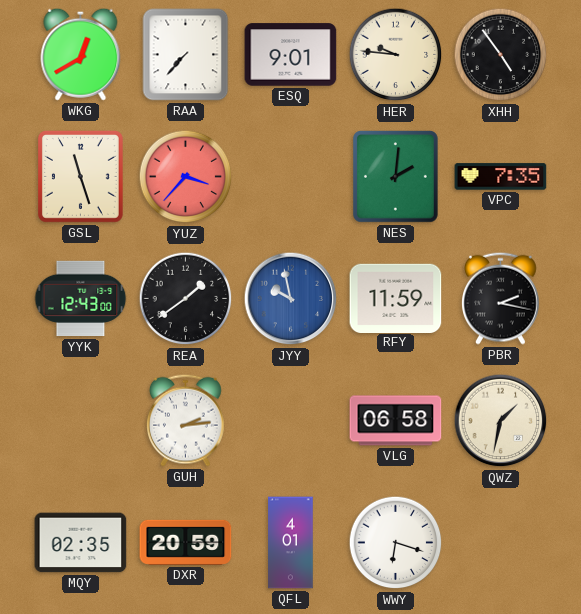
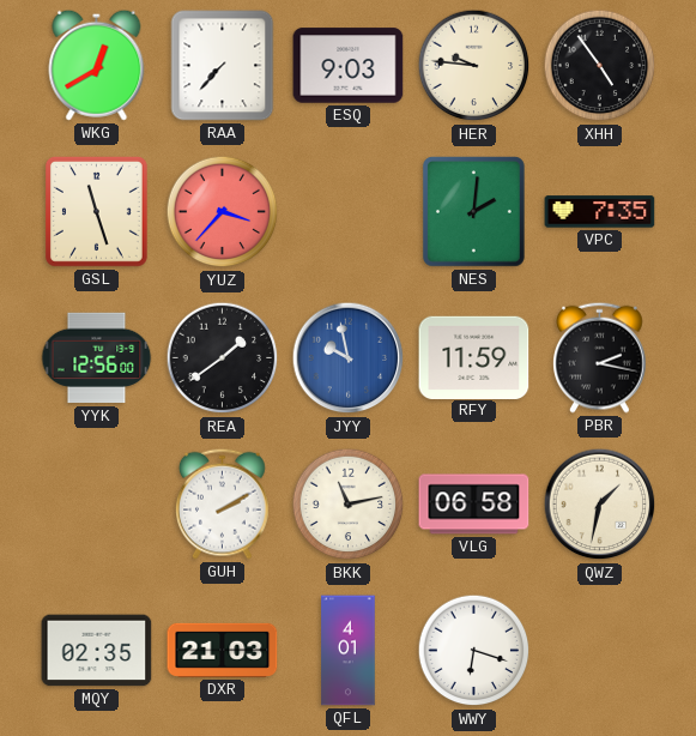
ESQ: 9:01 -> 9:03
YYK: 12:43 -> 12:56
GUH: 2:14 -> 2:10
BKK: none -> 11:13
DXR: 20:59 -> 21:03
